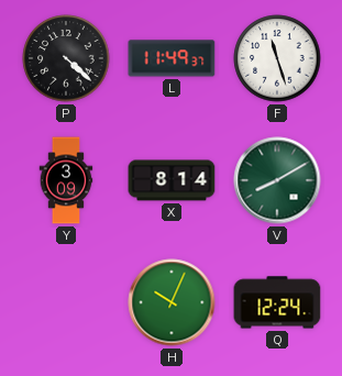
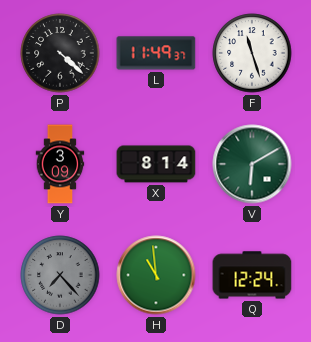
V: 8:10 -> 6:10
D: none -> 7:23
H: 10:04 -> 10:59
